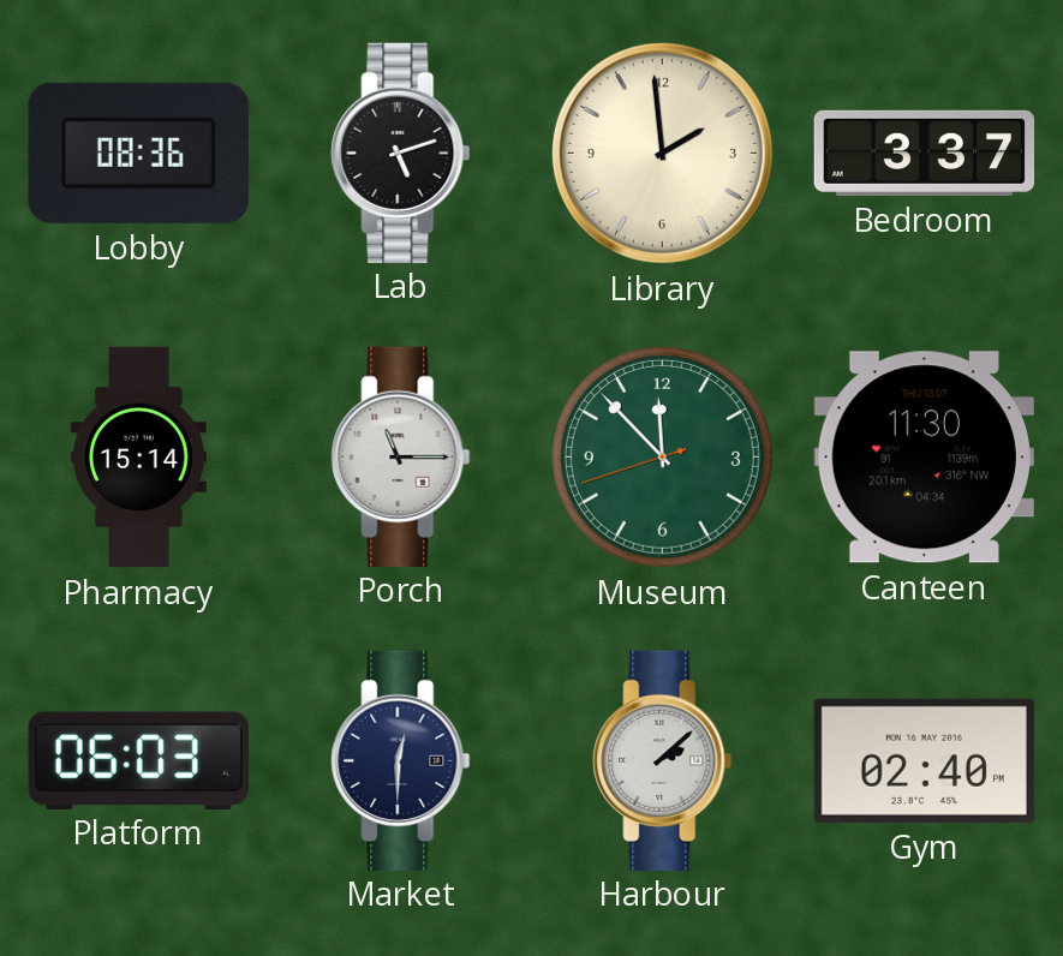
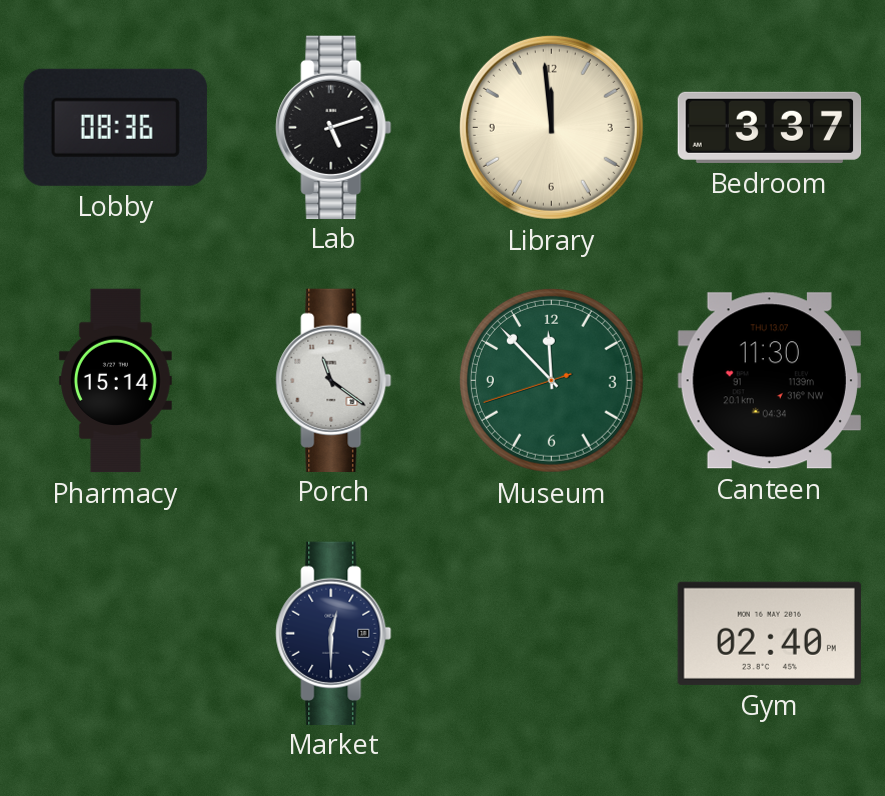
Library: 1:59 -> 11:59
Porch: 11:15 -> 11:21
Platform: 06:03 -> none
Harbour: 2:08 -> none
